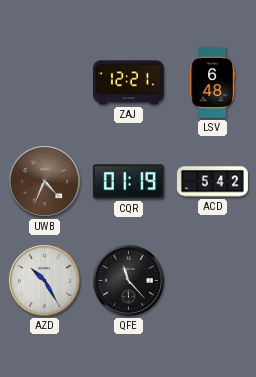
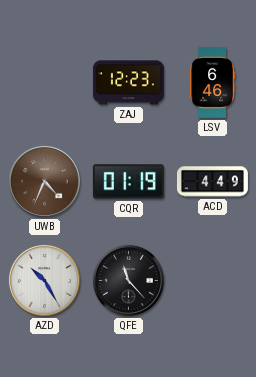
ZAJ: 12:21 -> 12:23
LSV: 6:48 -> 6:46
ACD: 5:42 -> 4:49
